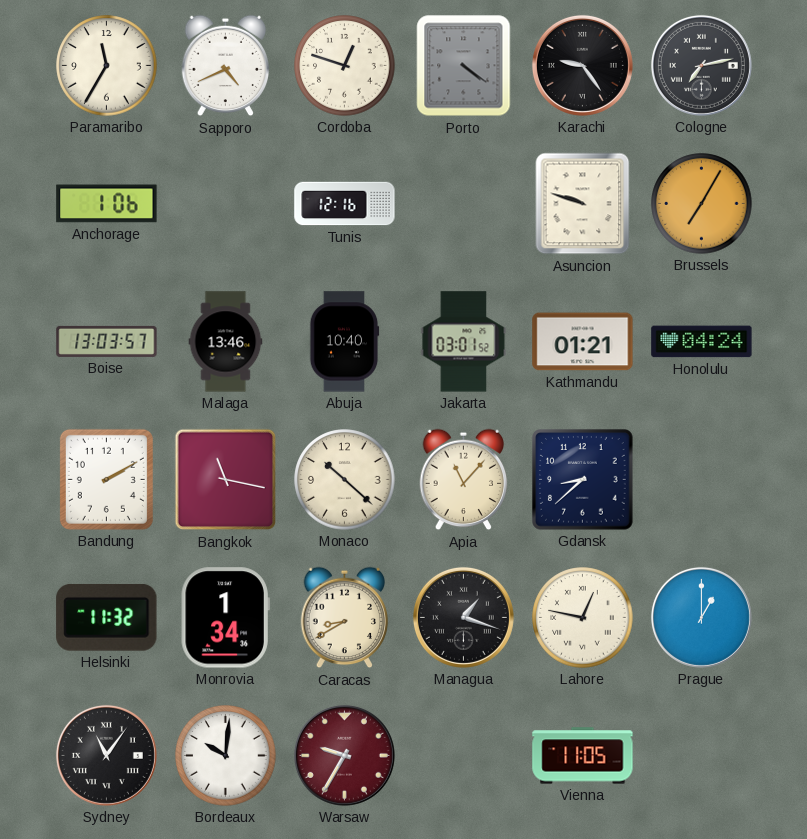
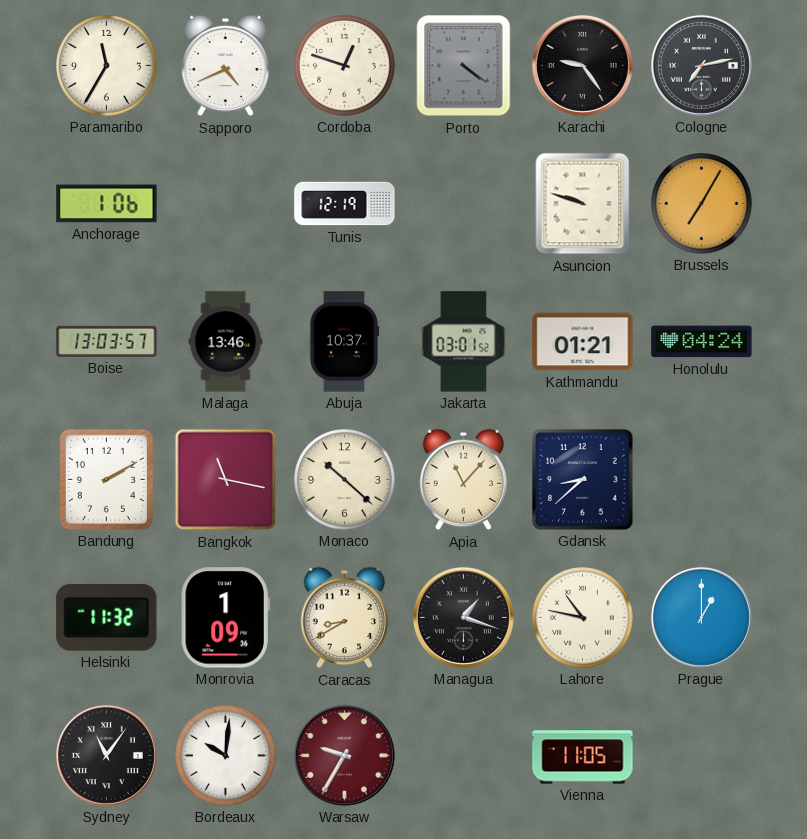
Tunis: 12:16 -> 12:19
Abuja: 10:40 -> 10:37
Monrovia: 1:34 -> 1:09
Lahore: 12:47 -> 10:47
